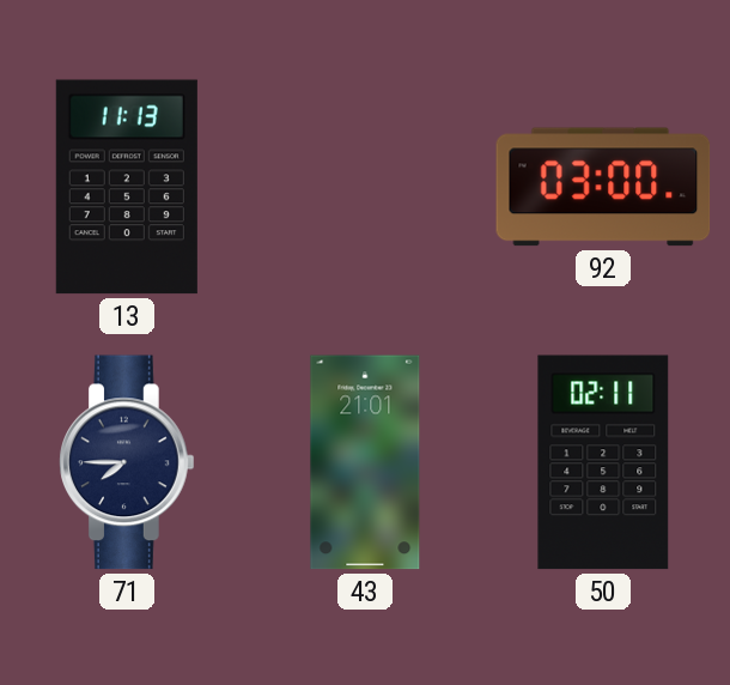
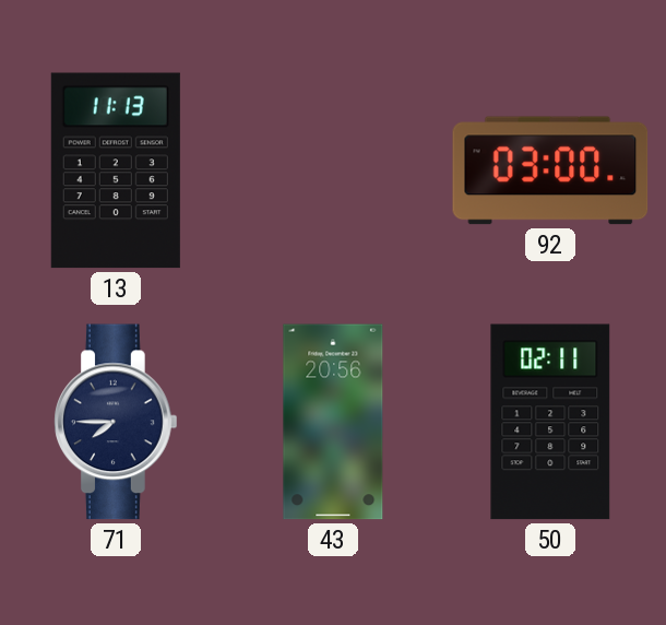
43: 21:01 -> 20:56
